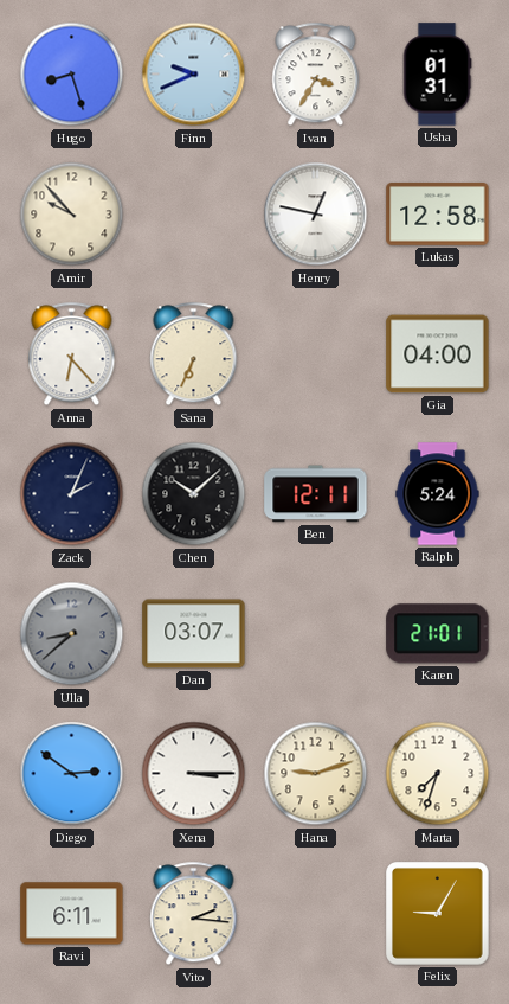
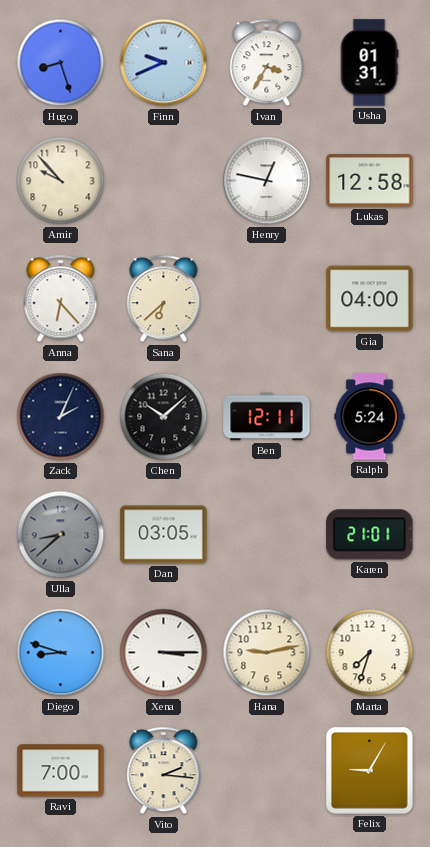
Sana: 6:34 -> 6:38
Dan: 03:07 -> 03:05
Diego: 2:51 -> 8:48
Hana: 9:12 -> 9:13
Ravi: 6:11 -> 7:00
